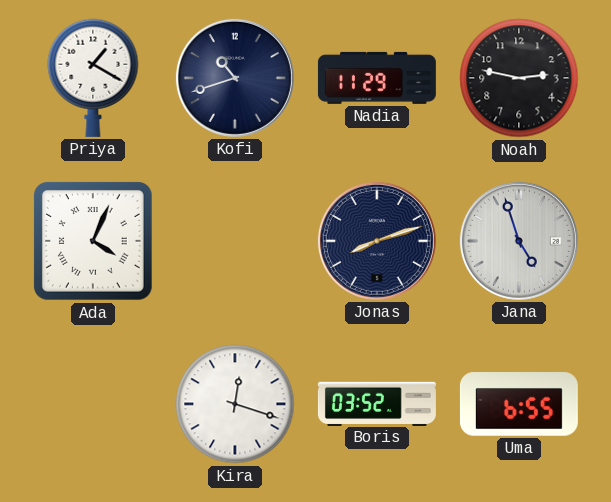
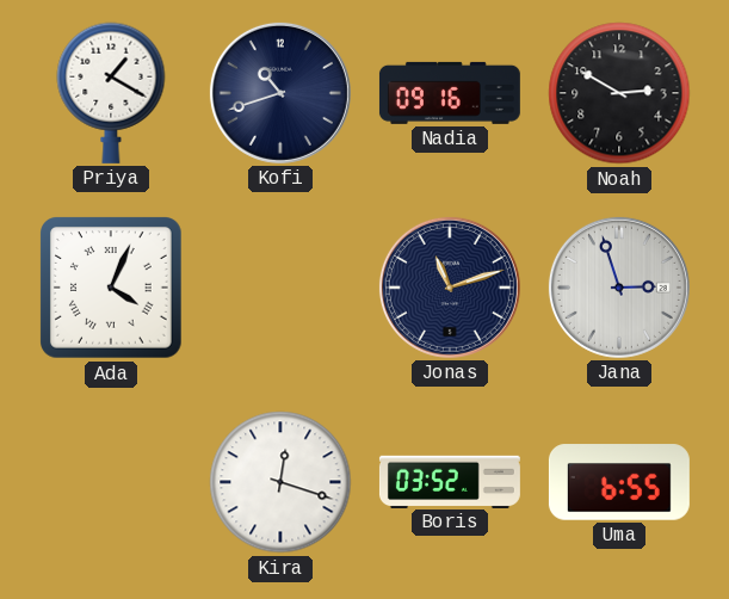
Nadia: 11:29 -> 09:16
Noah: 2:47 -> 2:50
Jonas: 8:12 -> 11:12
Jana: 4:57 -> 2:57
